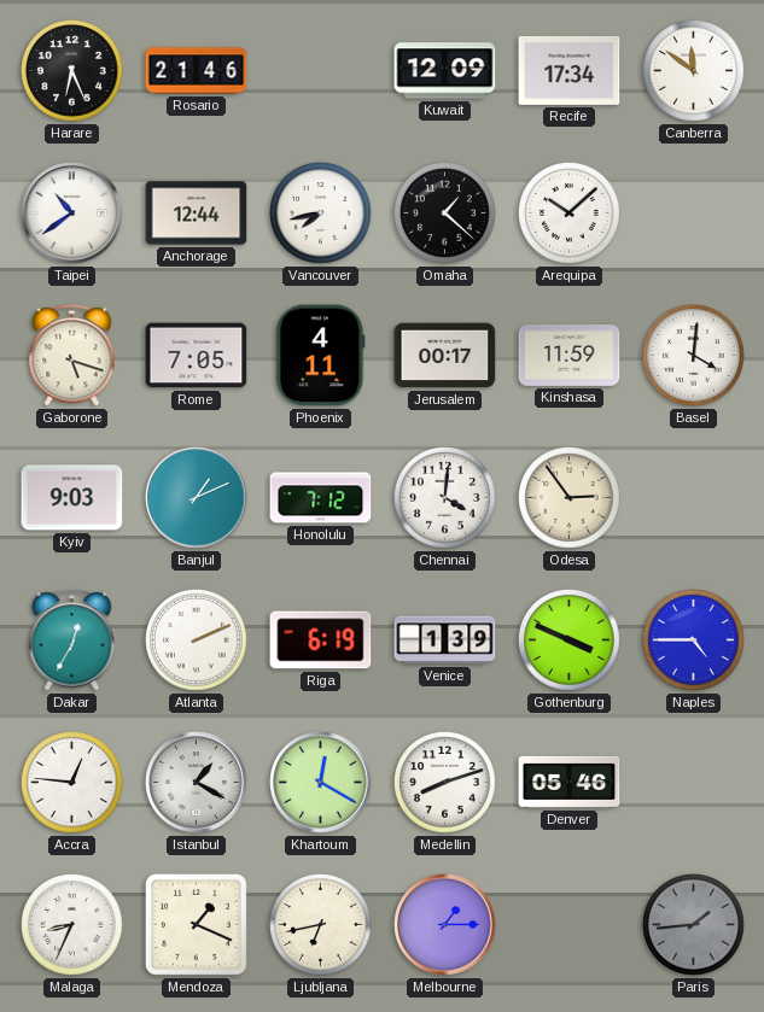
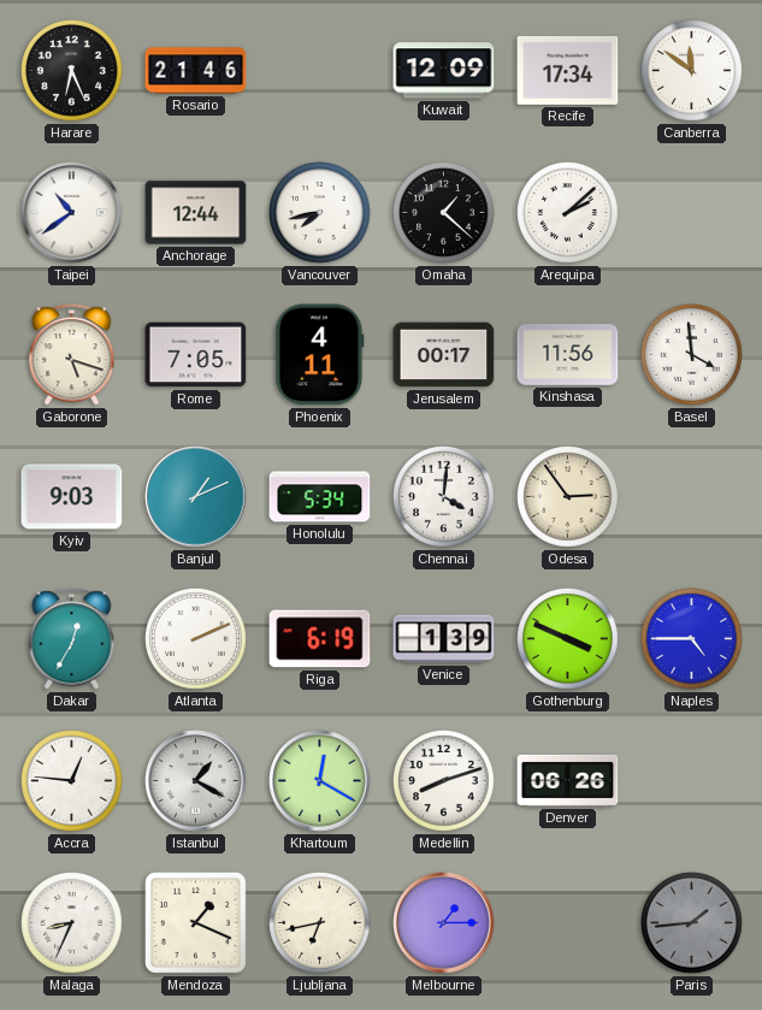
Arequipa: 10:08 -> 2:08
Kinshasa: 11:59 -> 11:56
Basel: 4:01 -> 3:59
Honolulu: 7:12 -> 5:34
Denver: 05:46 -> 06:26
